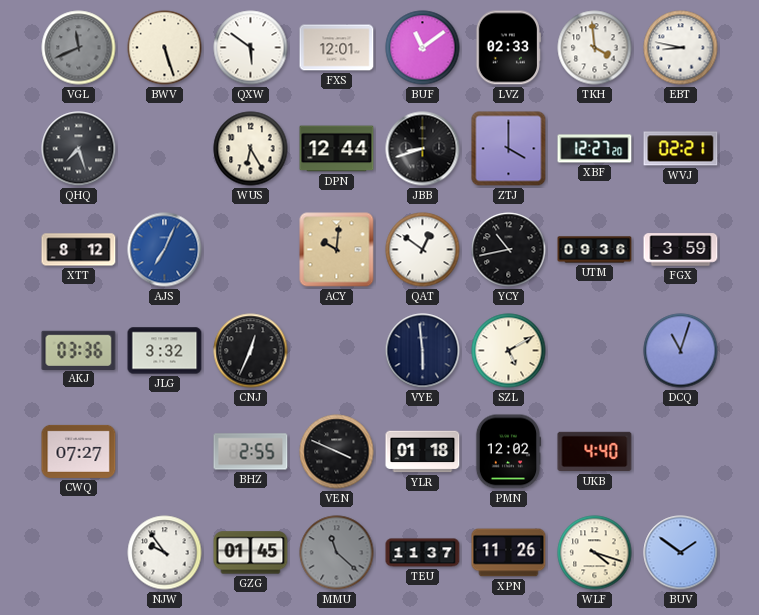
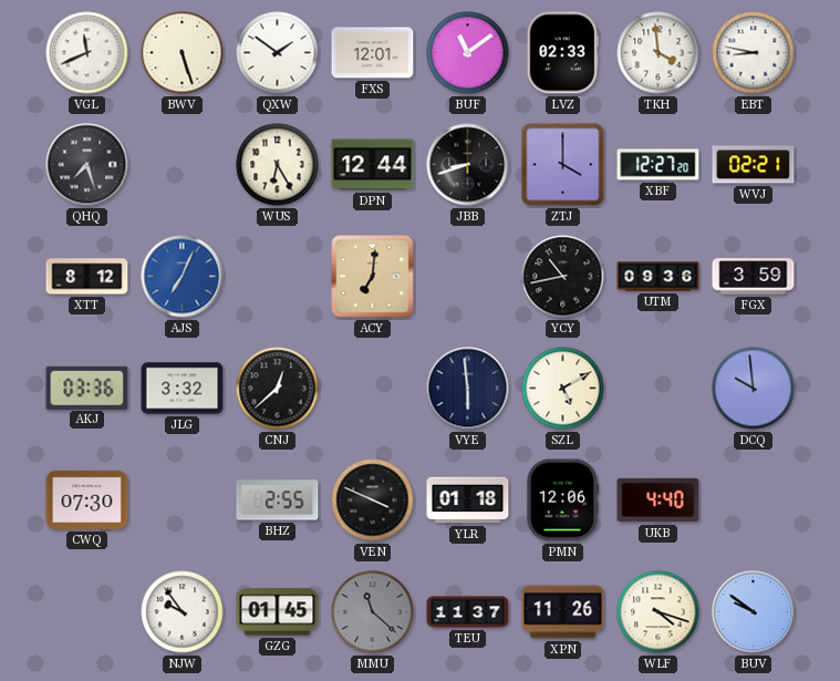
VGL dial: grey -> white
QXW: 5:51 -> 1:51
ACY: 10:01 -> 7:01
QAT: 12:51 -> none
CNJ: 12:34 -> 12:38
DCQ: 11:03 -> 9:59
CWQ: 07:27 -> 07:30
PMN: 12:02 -> 12:06
BUV: 1:51 -> 9:51
